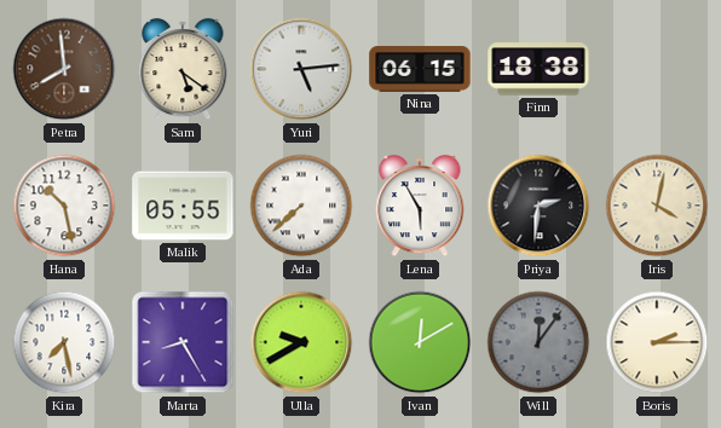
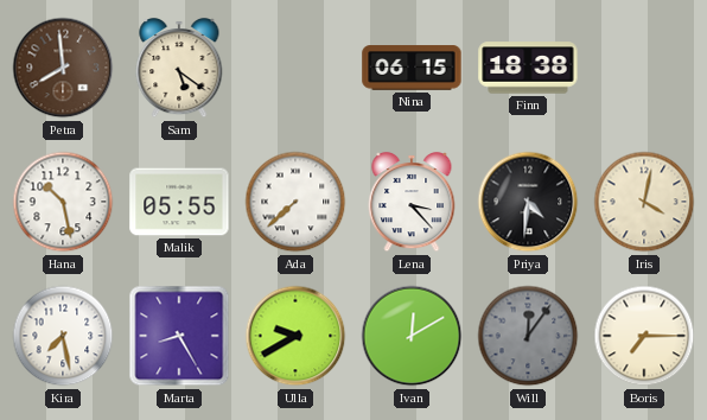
Yuri: 5:14 -> none
Lena: 5:55 -> 3:23
Priya: 2:31 -> 4:31
Boris: 2:15 -> 7:15
